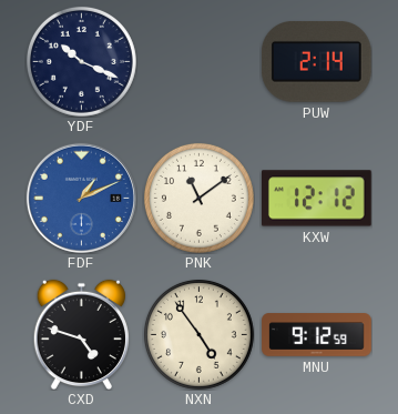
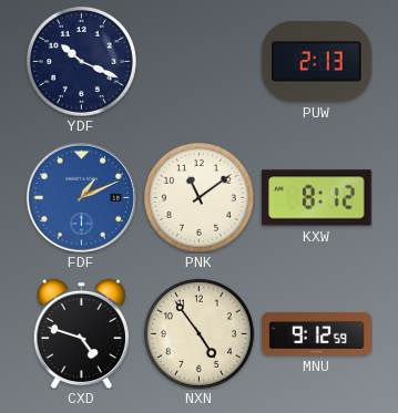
PUW: 2:14 -> 2:13
KXW: 12:12 -> 8:12
